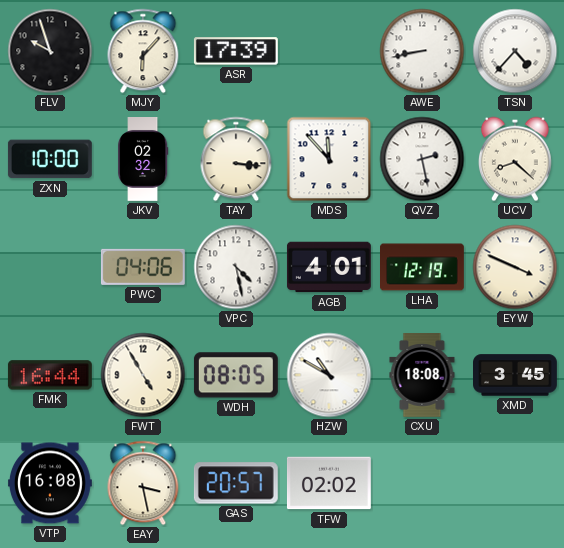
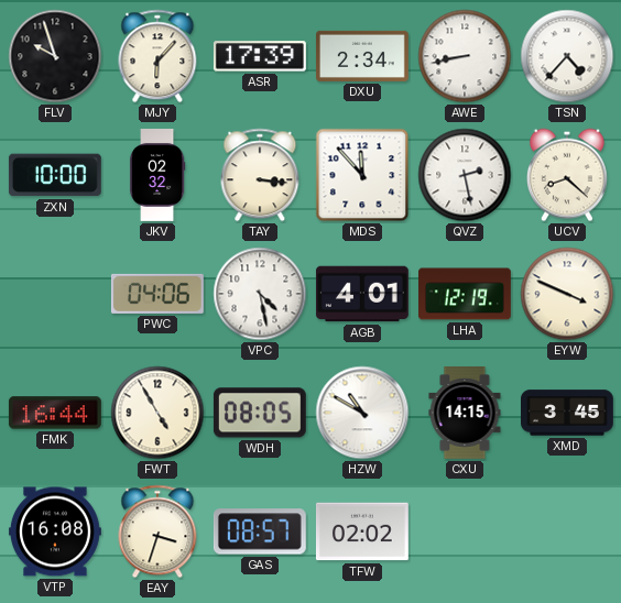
DXU: none -> 2:34
CXU: 18:08 -> 14:15
EAY: 3:28 -> 3:33
GAS: 20:57 -> 08:57
